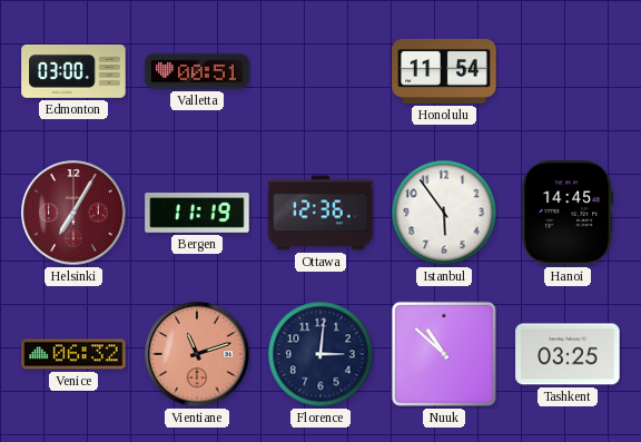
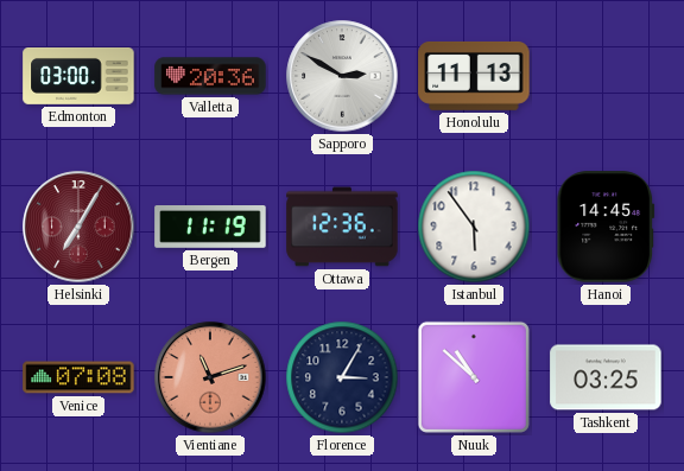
Valletta: 00:51 -> 20:36
Sapporo: none -> 2:50
Honolulu: 11:54 -> 11:13
Venice: 06:32 -> 07:08
Florence: 3:01 -> 3:05
